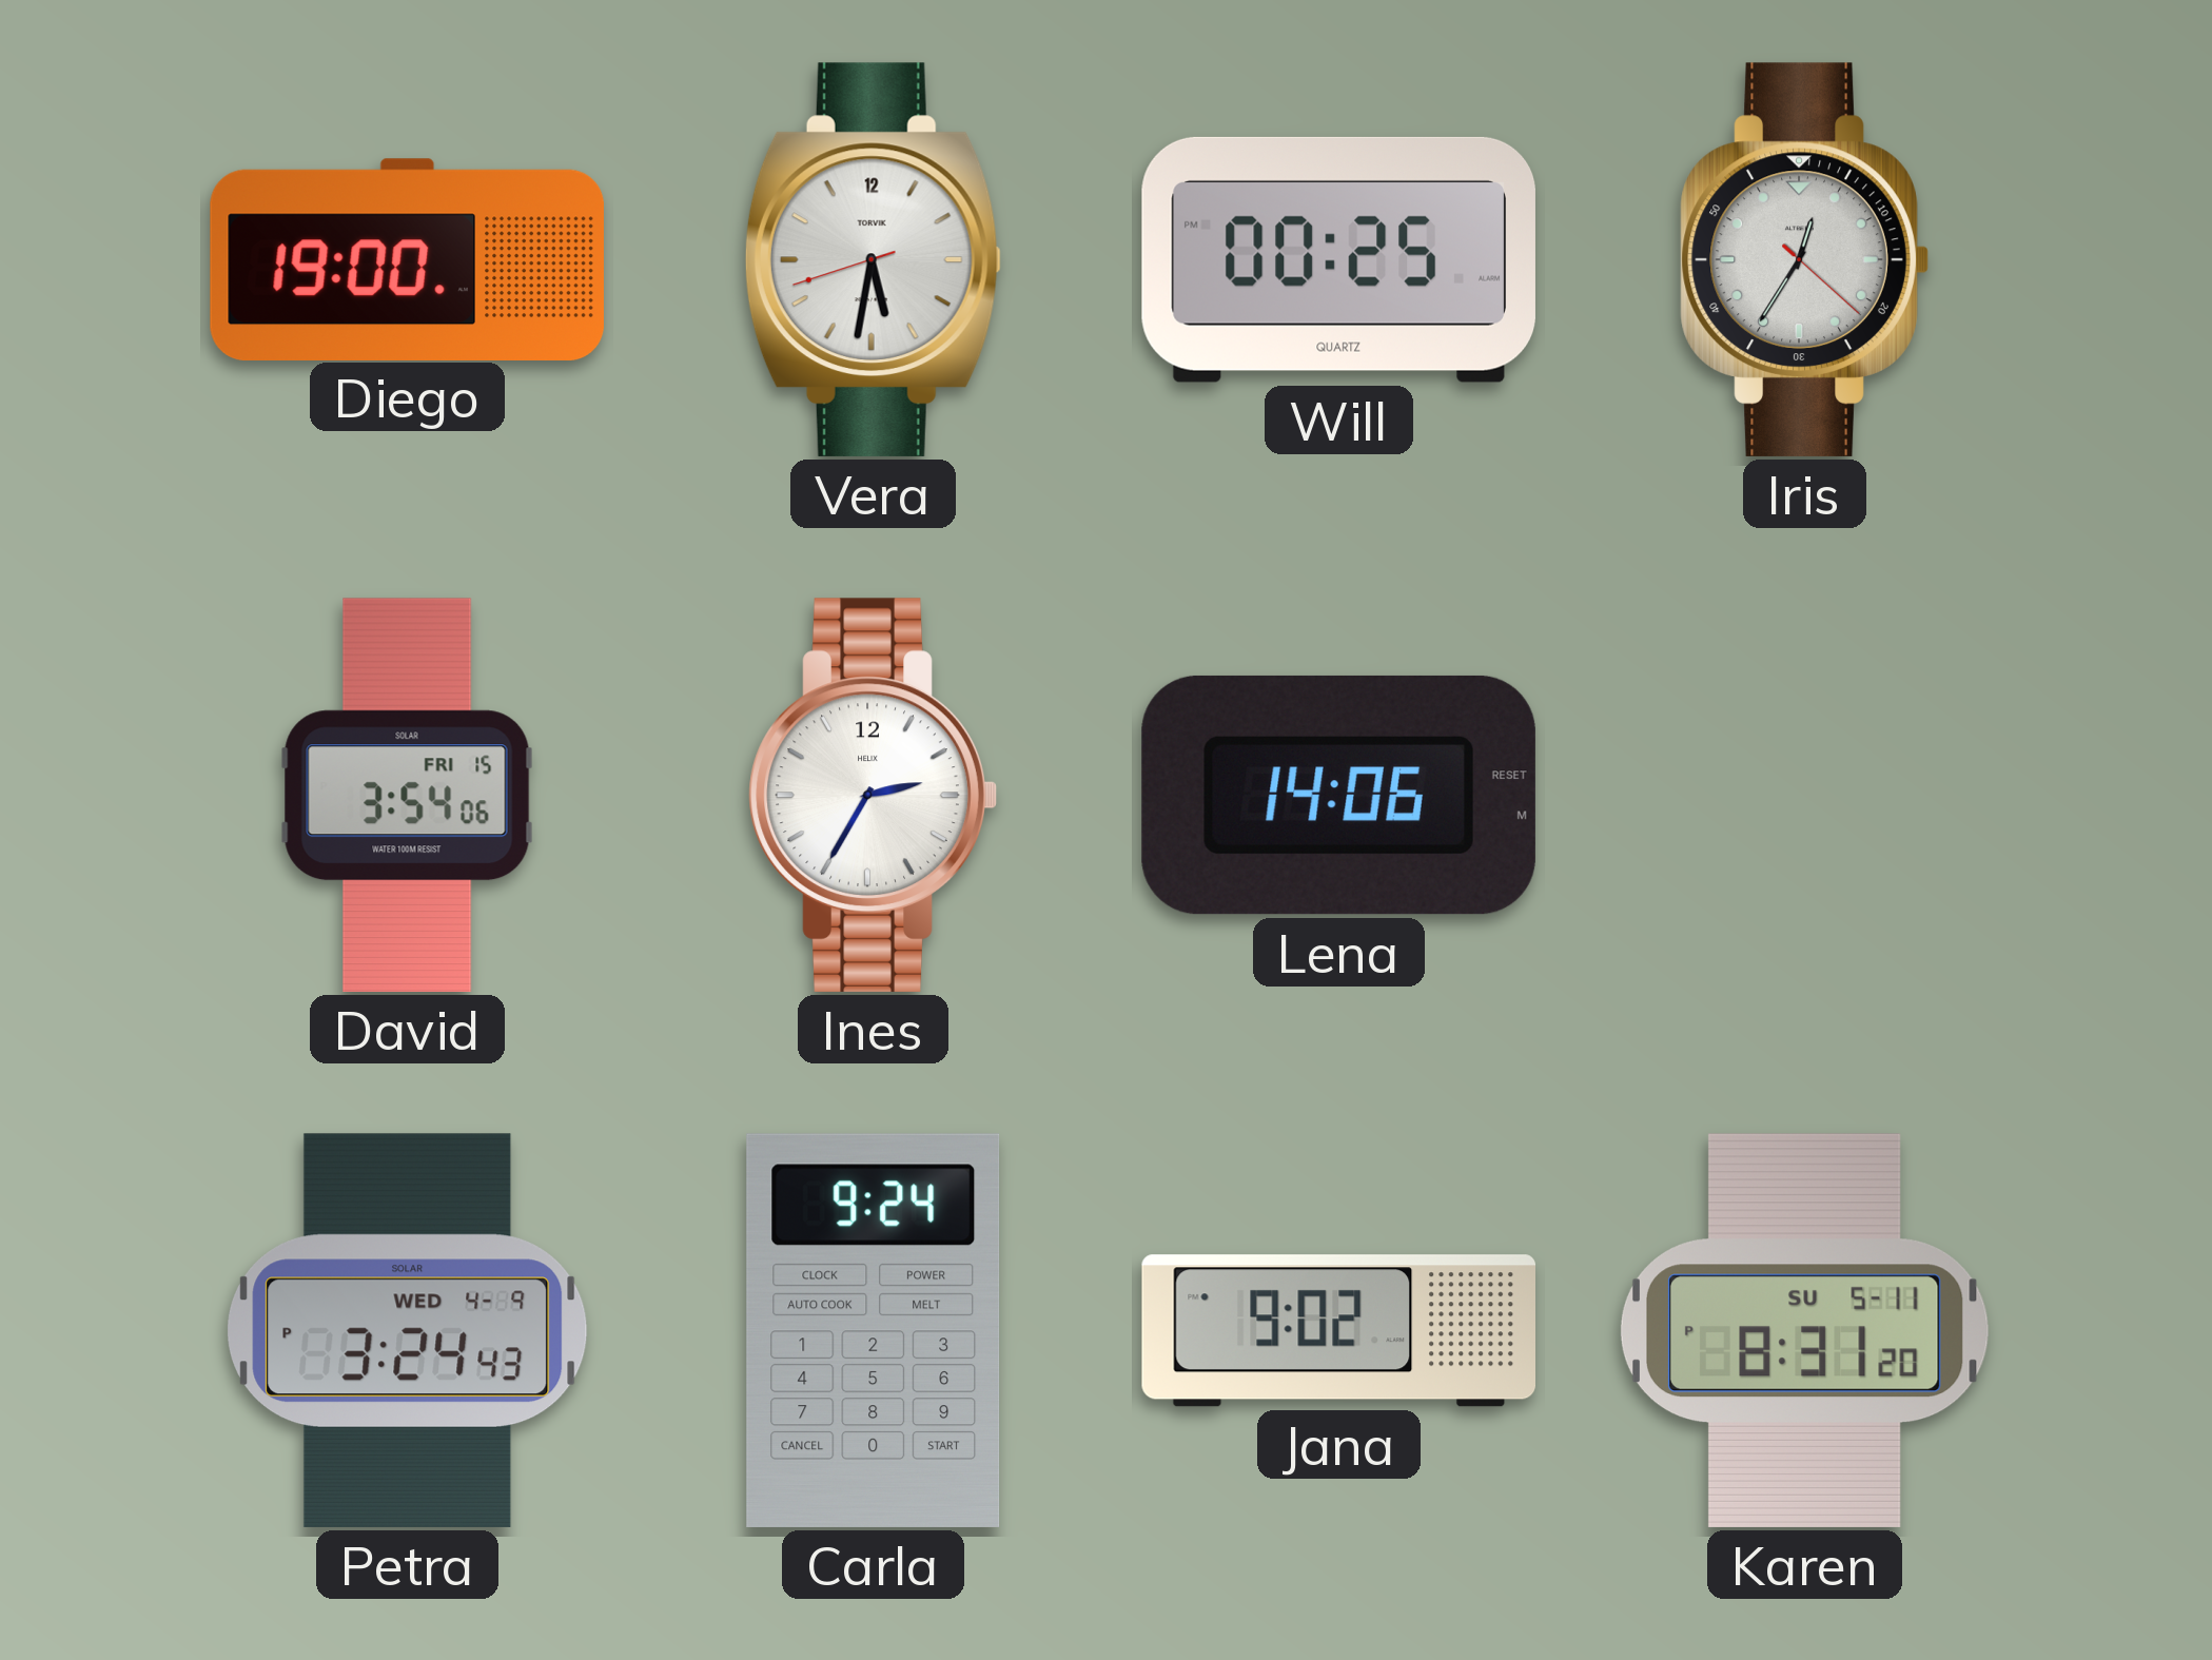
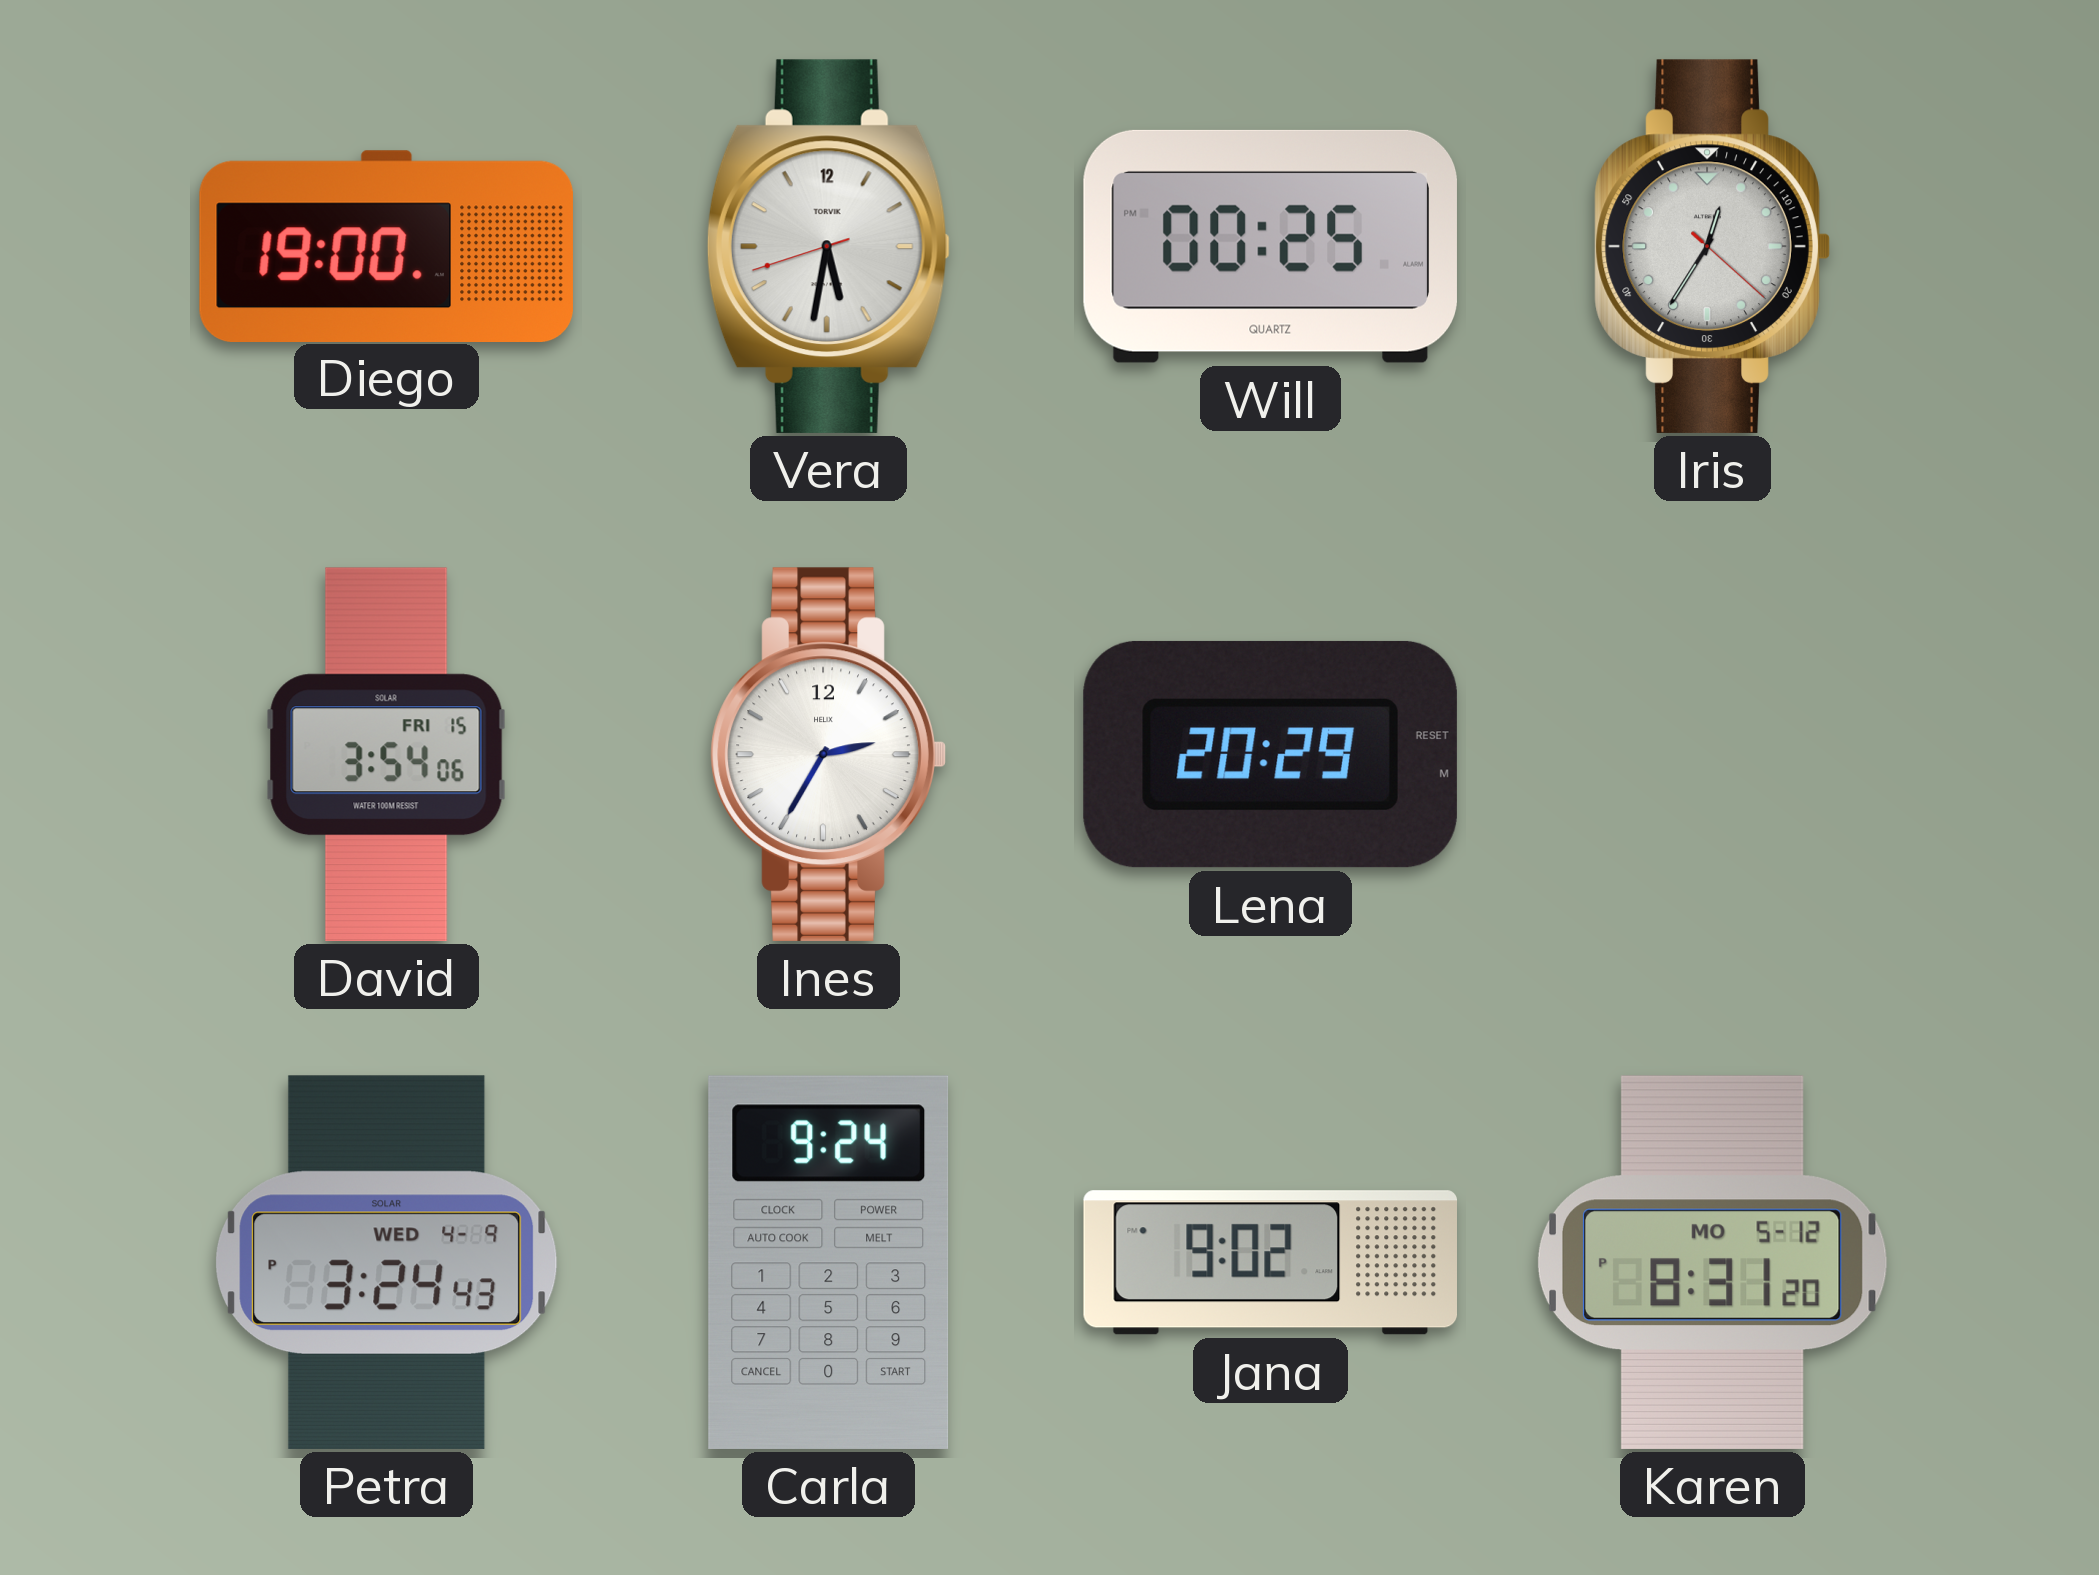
Lena: 14:06 -> 20:29
Karen date: SU 5-11 -> MO 5-12
